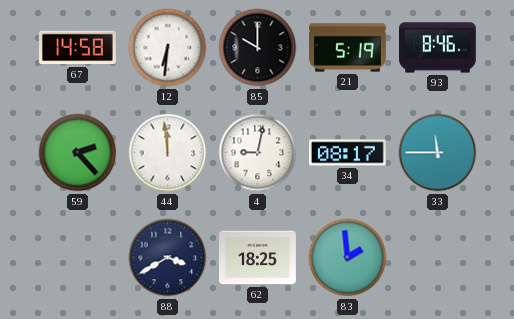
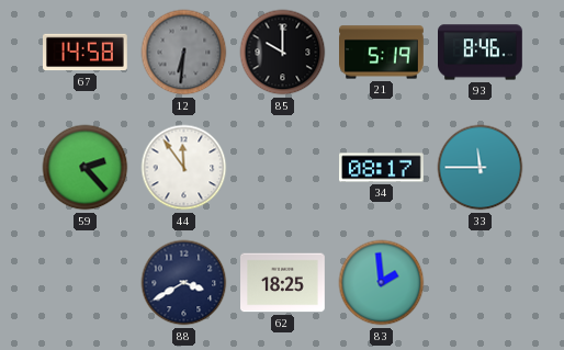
12 dial: white -> grey
44: 11:59 -> 11:54
4: 9:02 -> none
